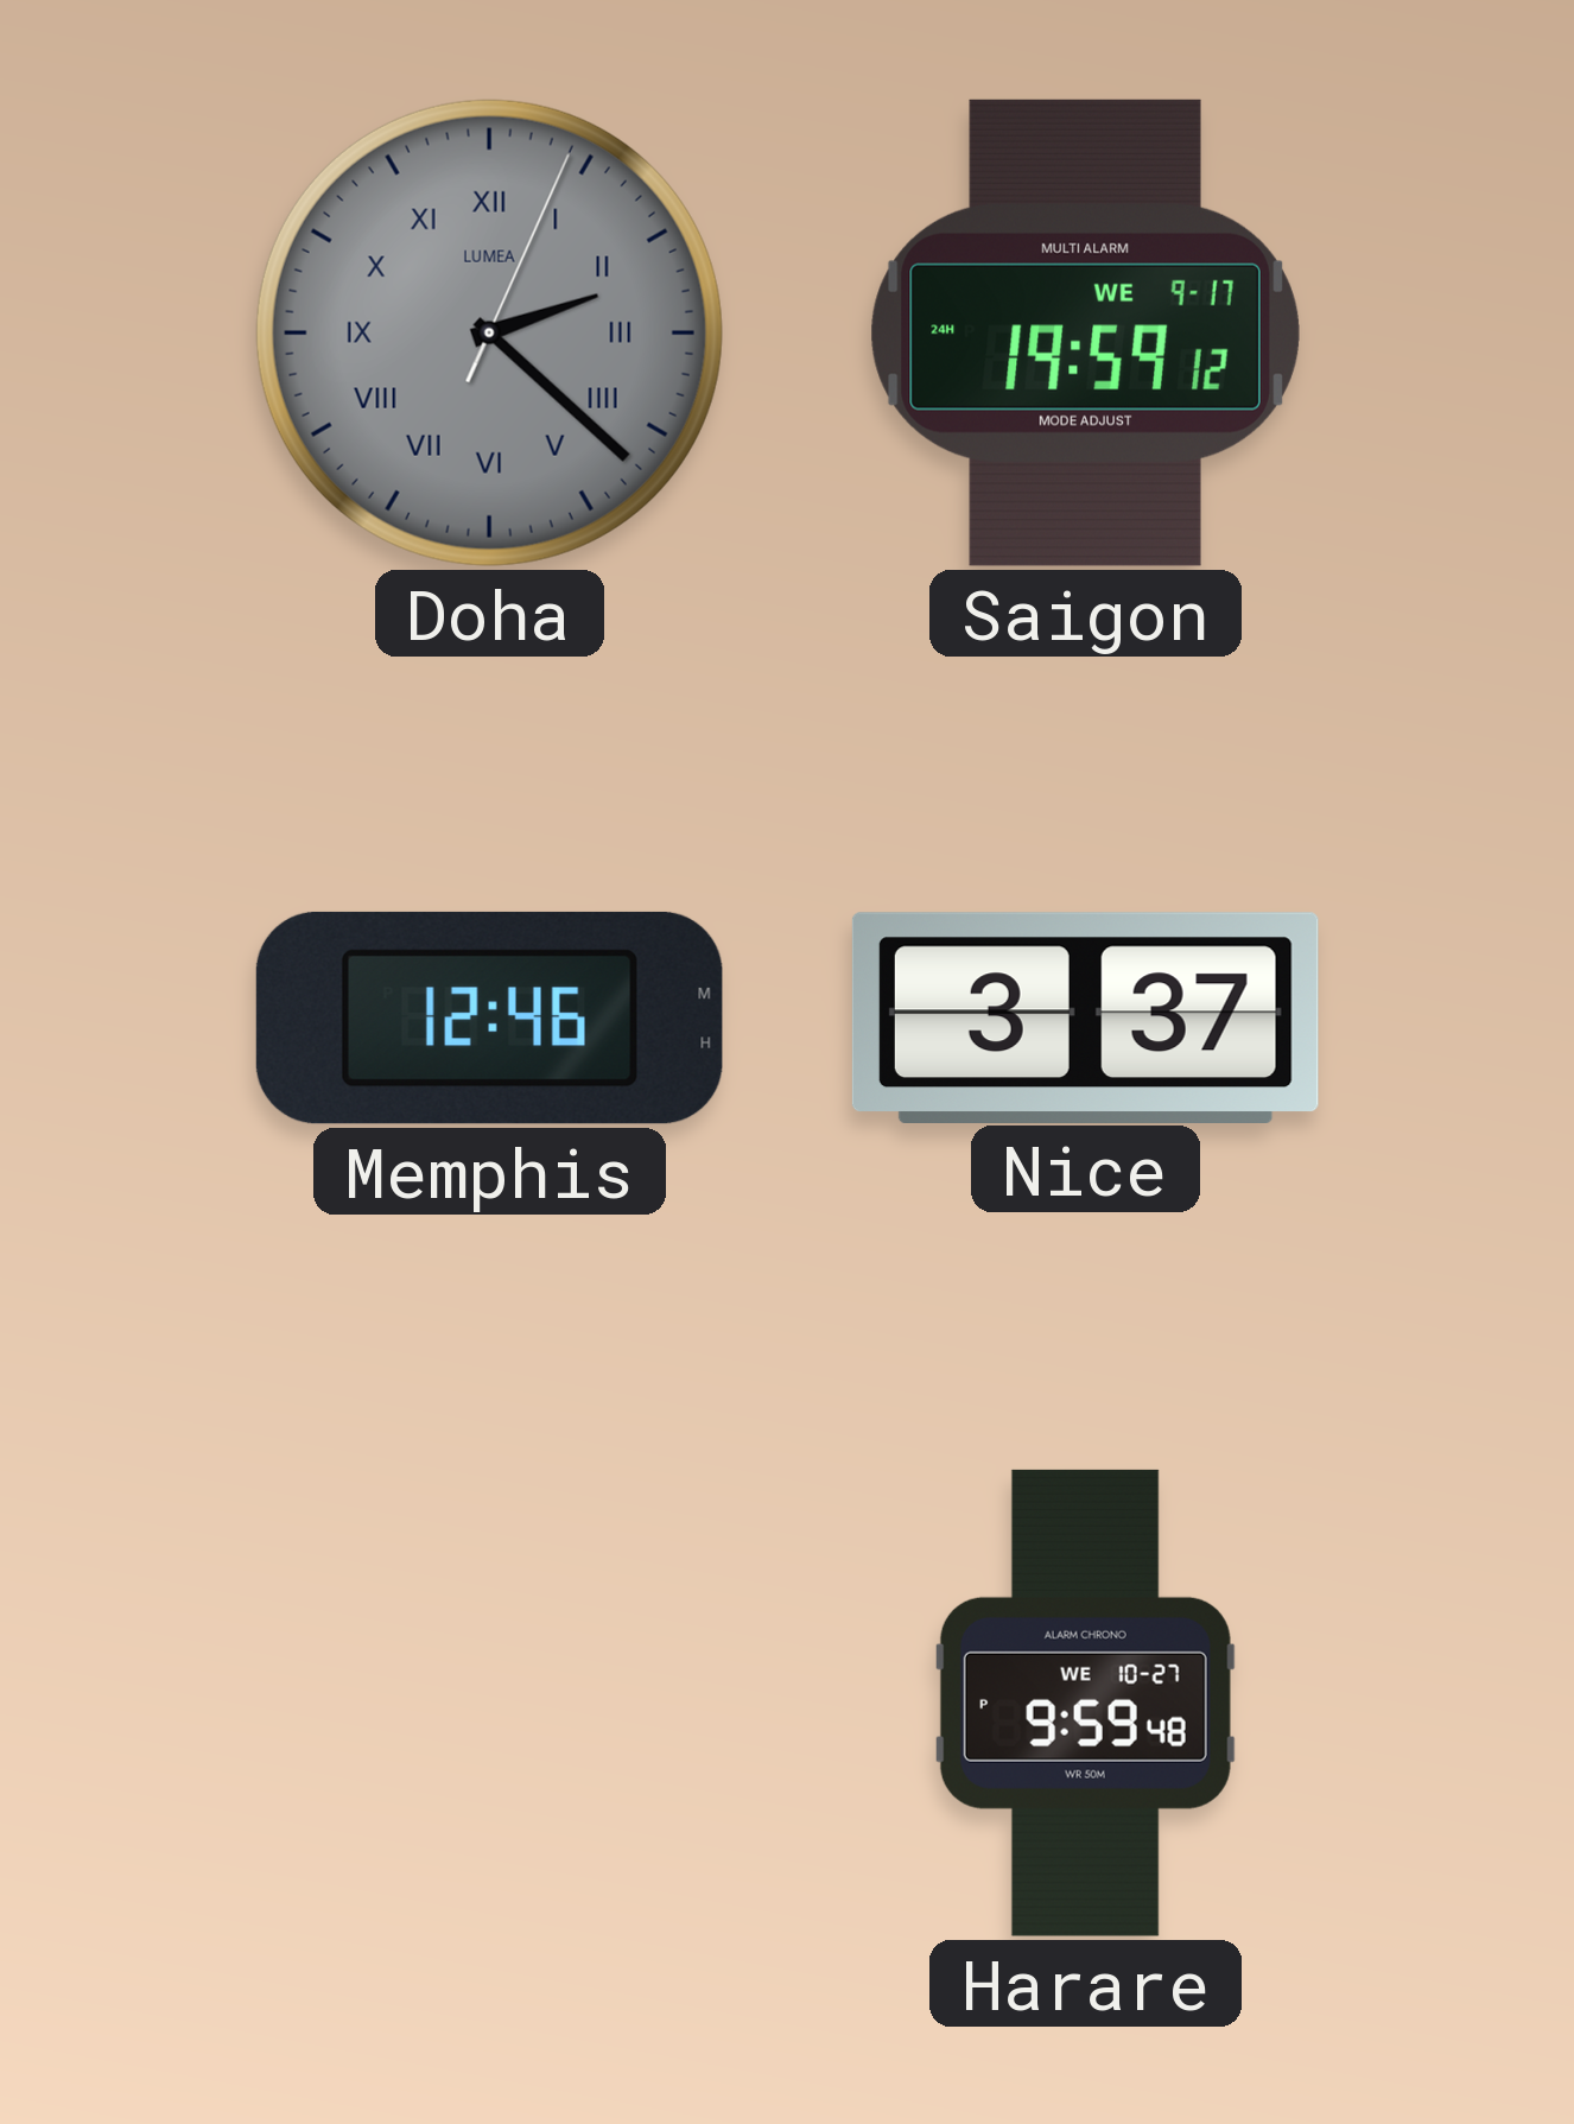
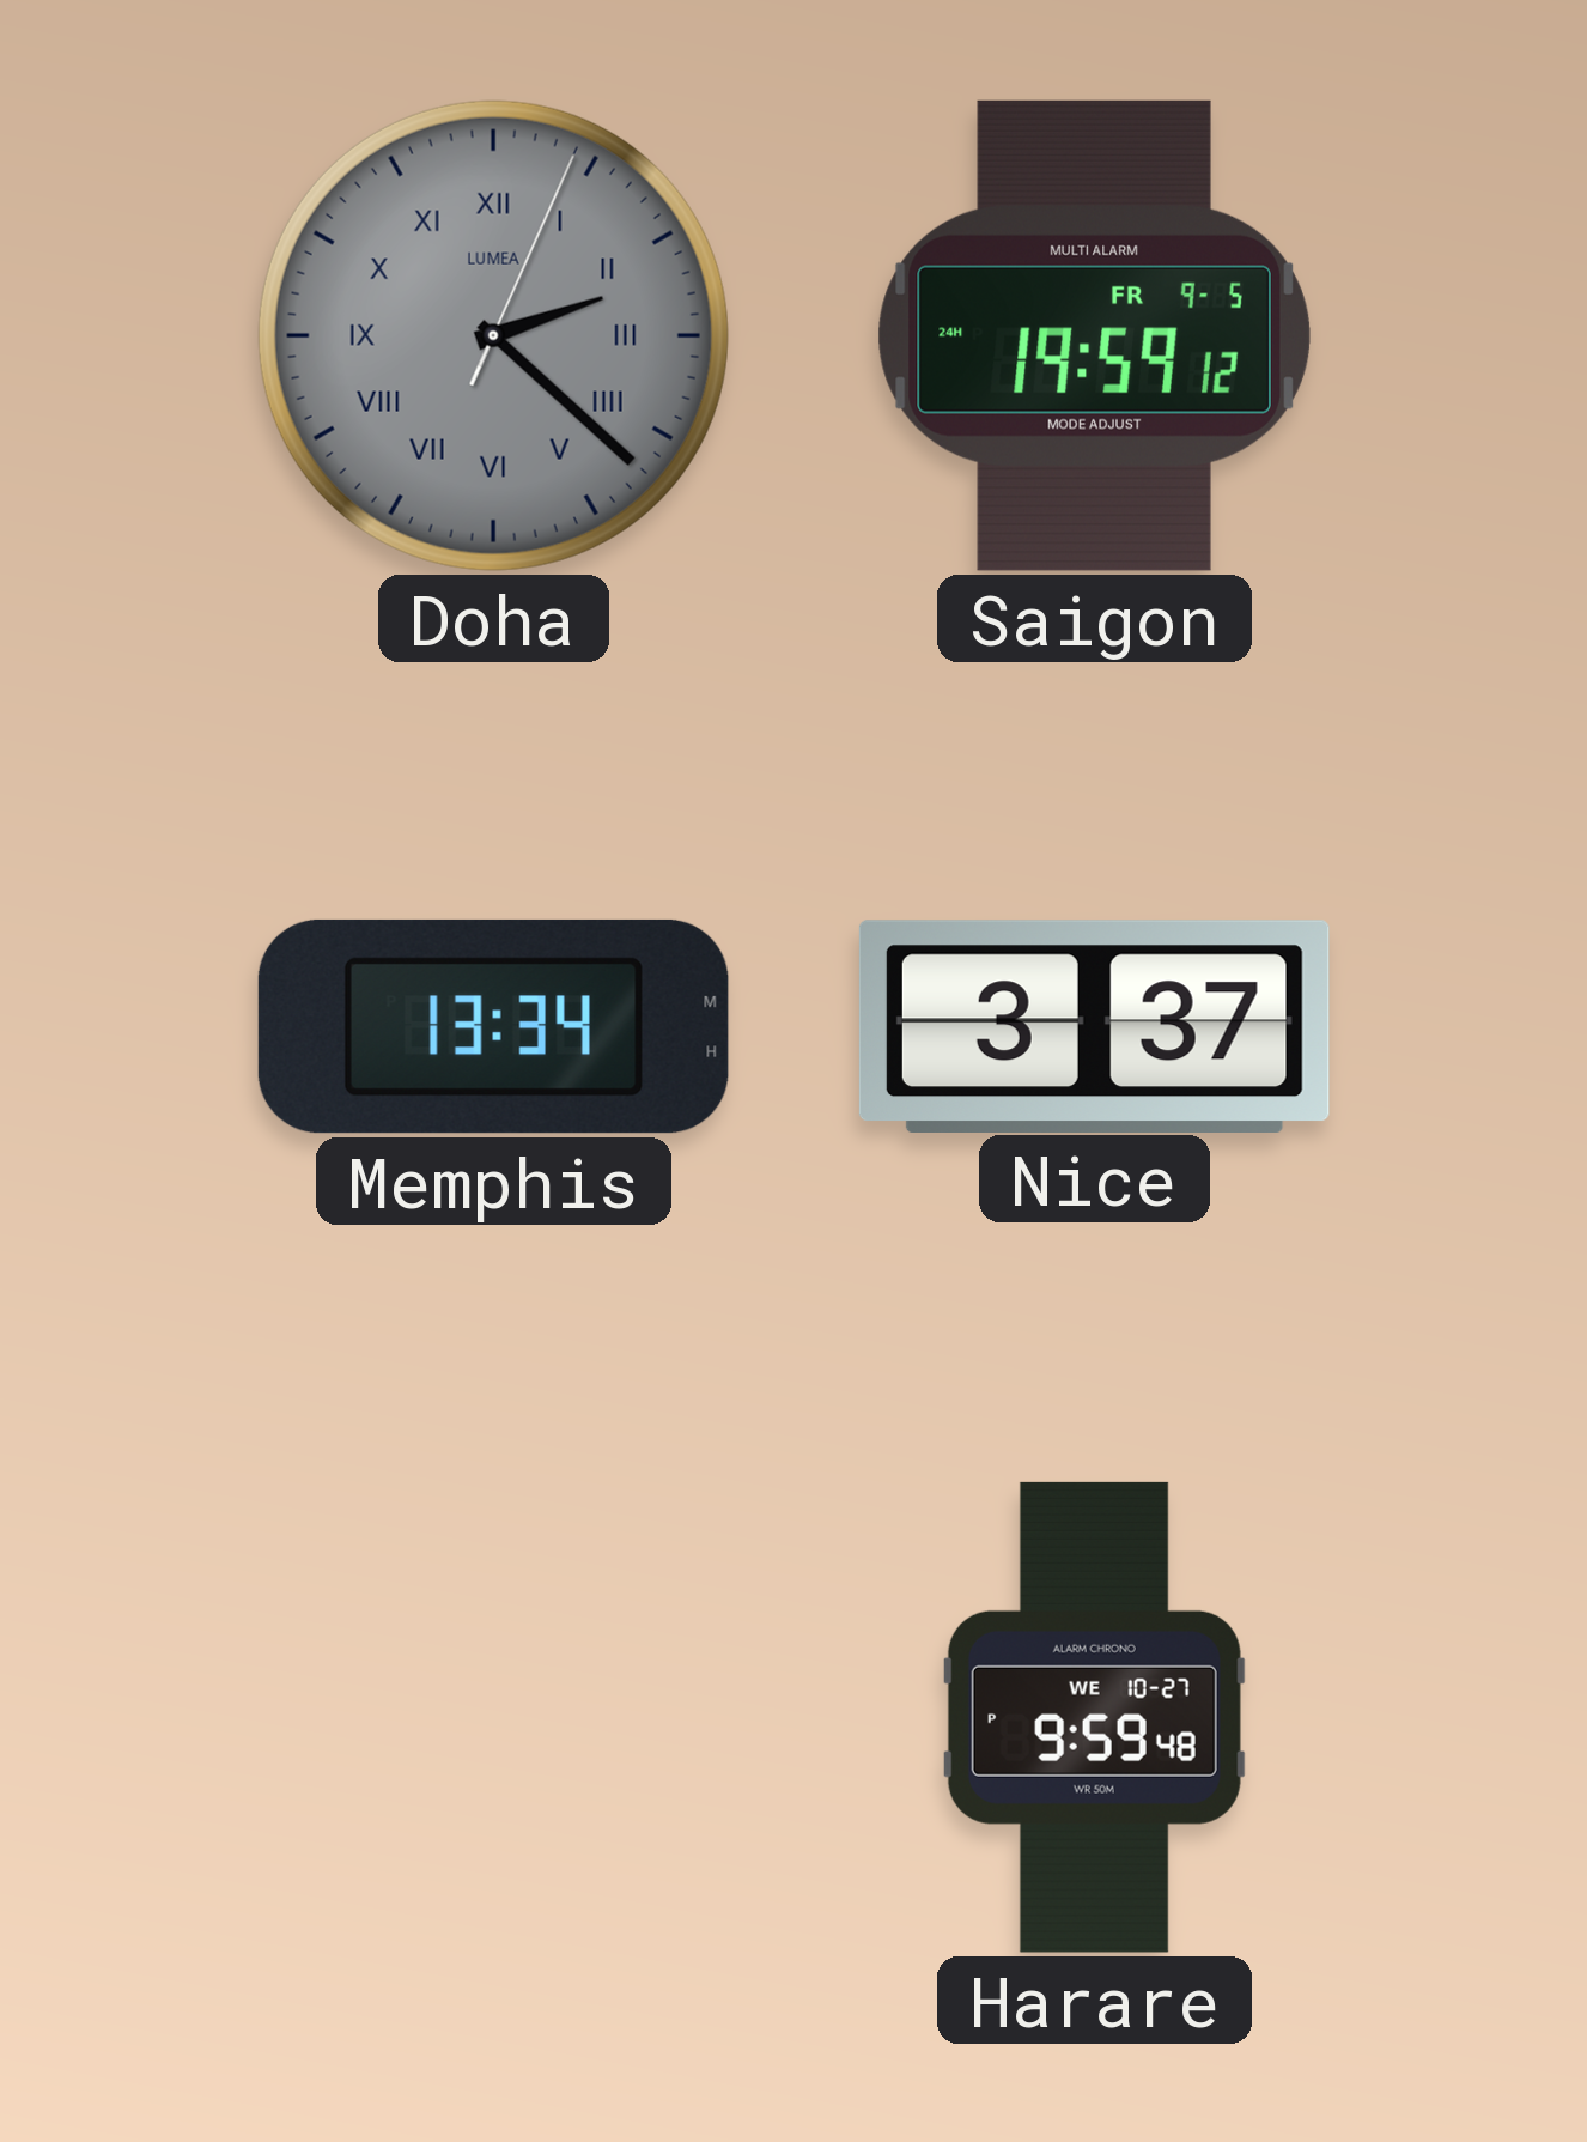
Saigon date: WE 9-17 -> FR 9-5
Memphis: 12:46 -> 13:34
